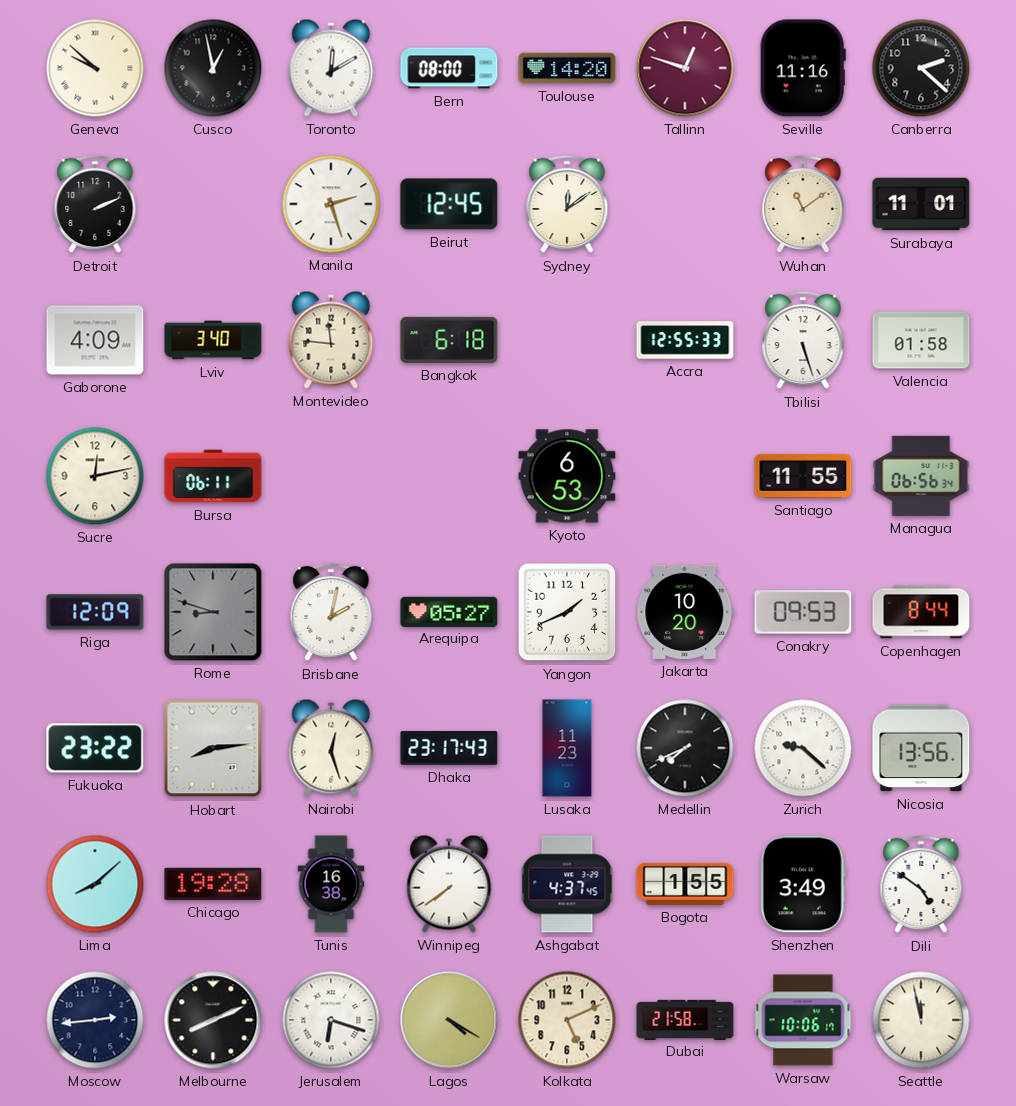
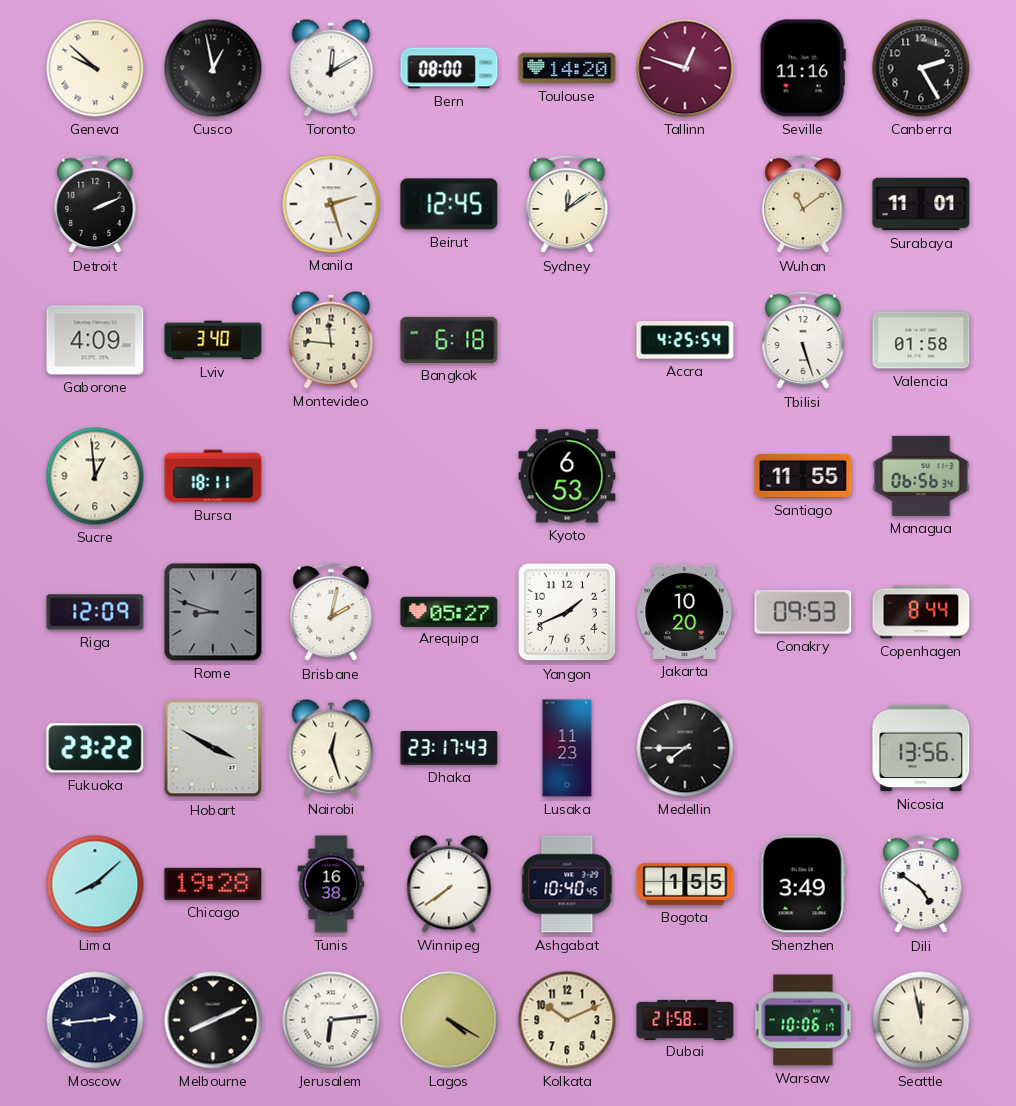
Canberra: 2:22 -> 2:25
Accra: 12:55 -> 4:25
Sucre: 12:13 -> 12:59
Bursa: 06:11 -> 18:11
Hobart: 8:14 -> 3:50
Medellin: 7:41 -> 7:45
Zurich: 9:22 -> none
Ashgabat: 4:37 -> 10:40
Jerusalem: 6:18 -> 6:14
Kolkata: 5:11 -> 10:11
